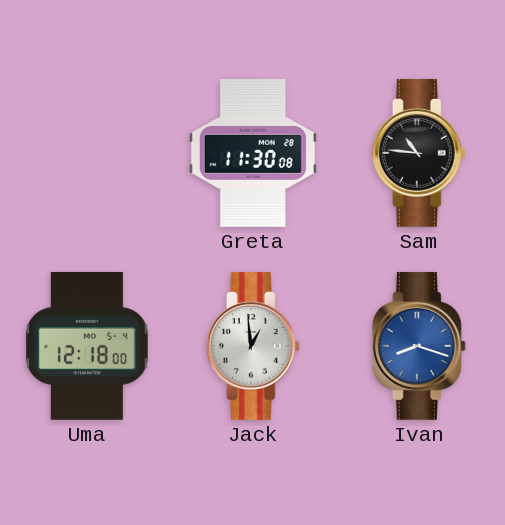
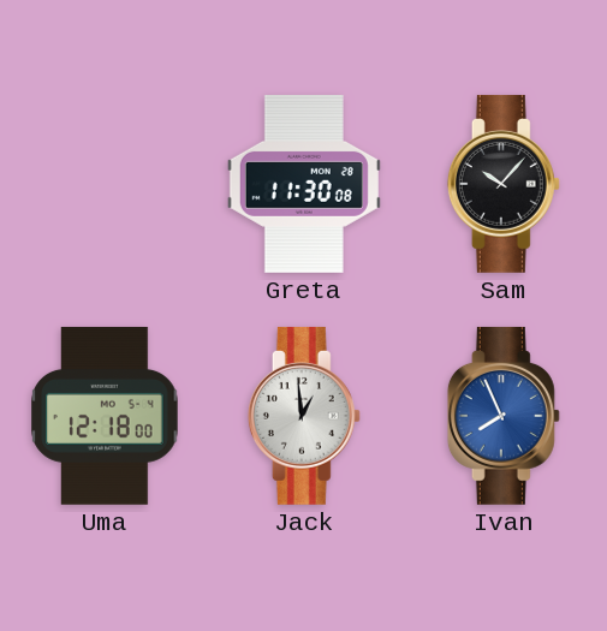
Sam: 10:46 -> 10:07
Ivan: 8:18 -> 7:56
